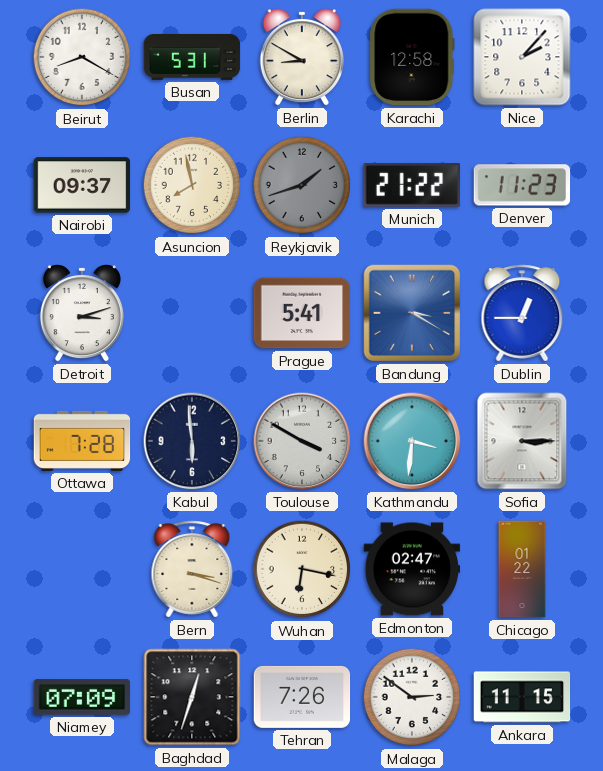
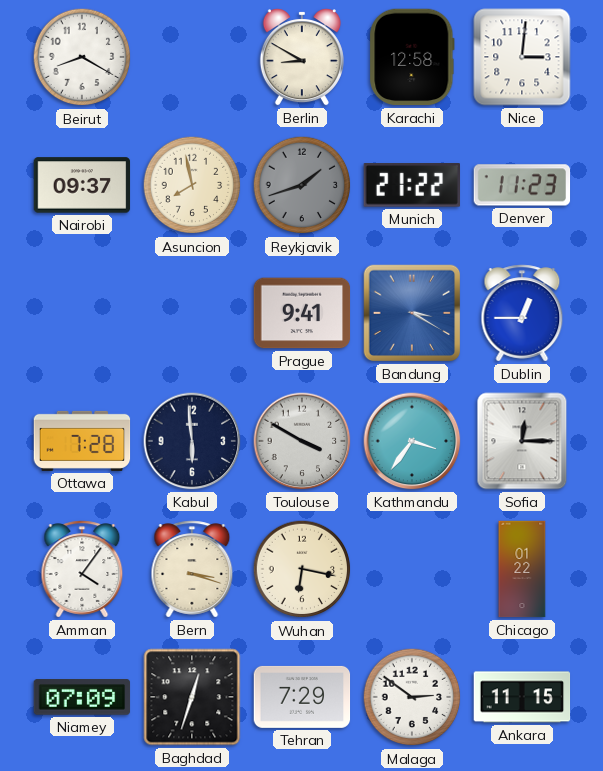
Busan: 5:31 -> none
Nice: 2:07 -> 3:01
Detroit: 3:12 -> none
Prague: 5:41 -> 9:41
Kathmandu: 3:31 -> 3:36
Sofia: 3:15 -> 12:15
Amman: none -> 4:06
Edmonton: 02:47 -> none
Tehran: 7:26 -> 7:29
